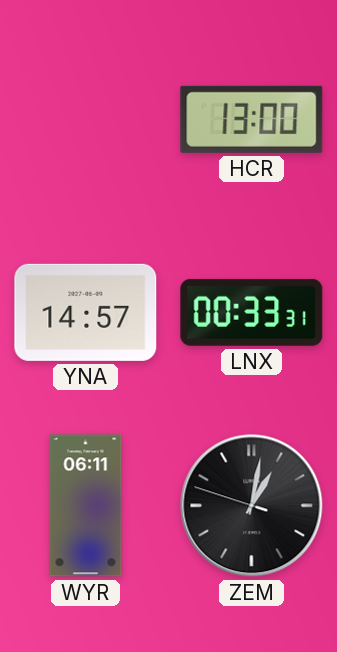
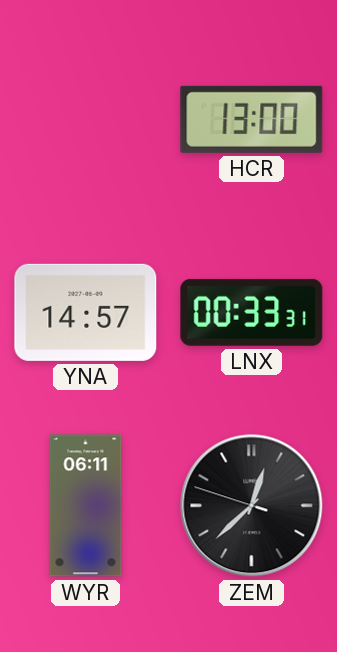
ZEM: 1:01 -> 12:37
